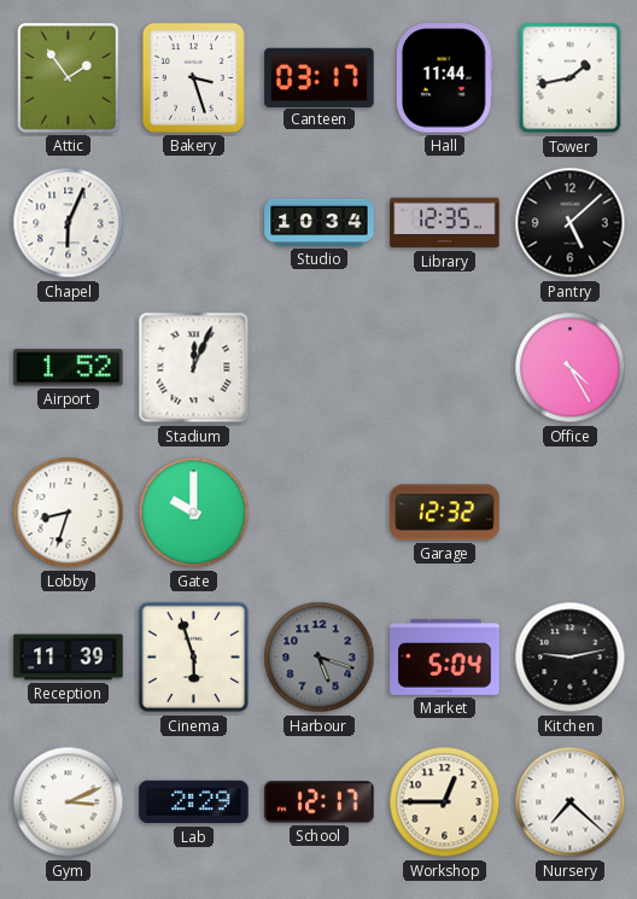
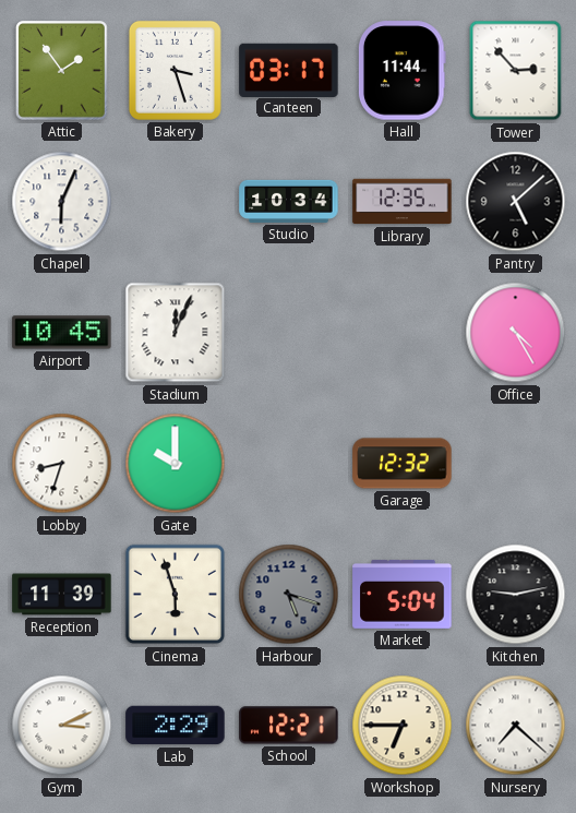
Tower: 1:43 -> 2:53
Airport: 1:52 -> 10:45
School: 12:17 -> 12:21
Workshop: 12:45 -> 6:45
